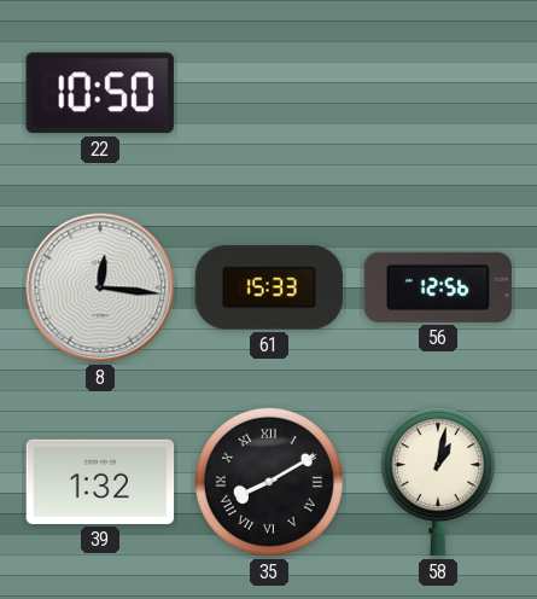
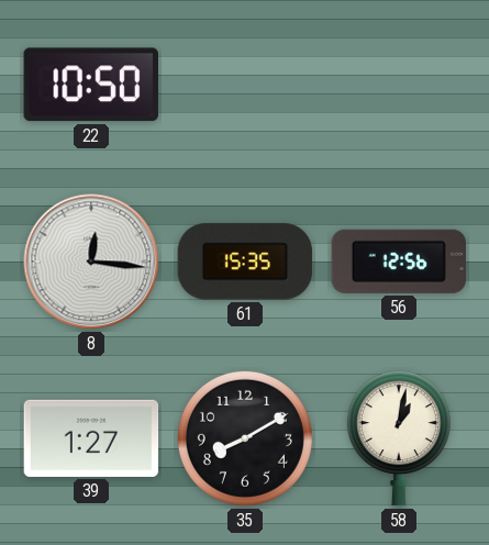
61: 15:33 -> 15:35
39: 1:32 -> 1:27
35 numerals: Roman -> Arabic
